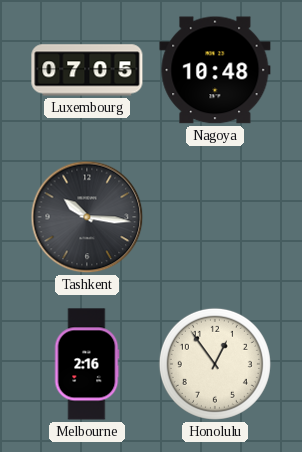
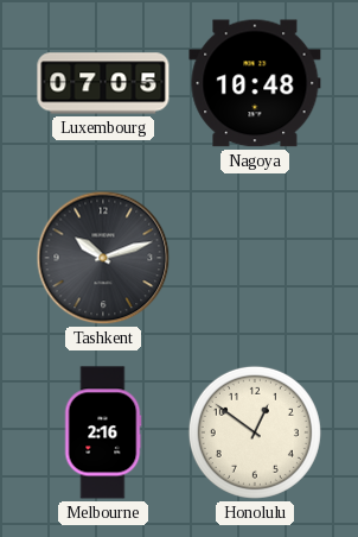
Tashkent: 10:16 -> 10:12
Honolulu: 12:54 -> 12:51
